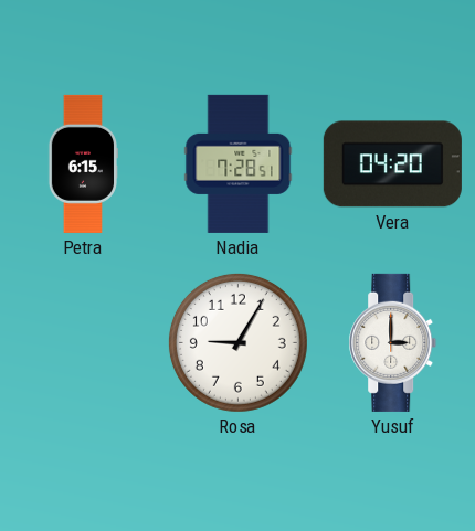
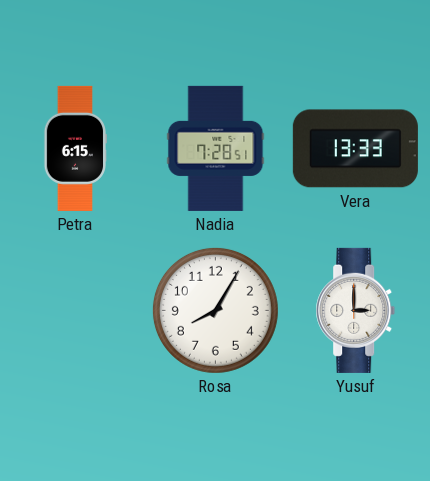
Vera: 04:20 -> 13:33
Rosa: 9:05 -> 8:05
